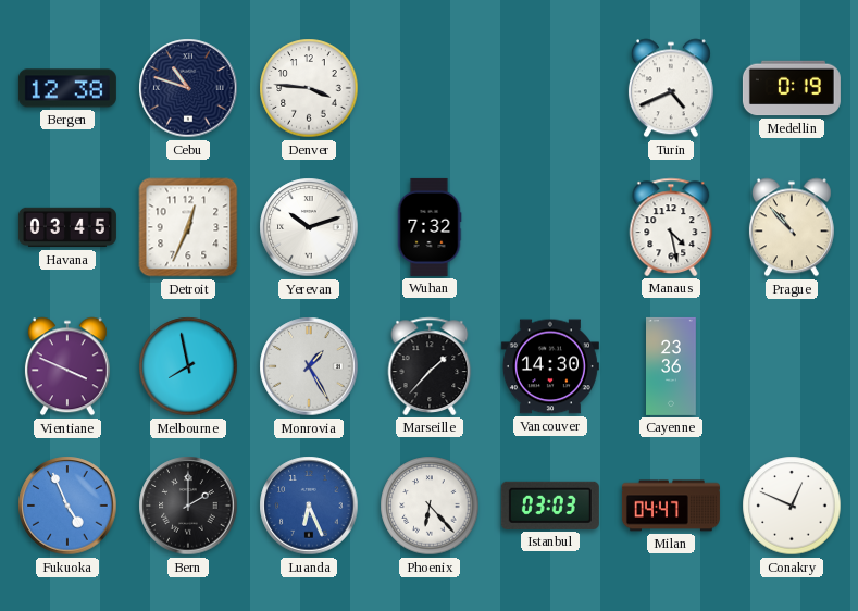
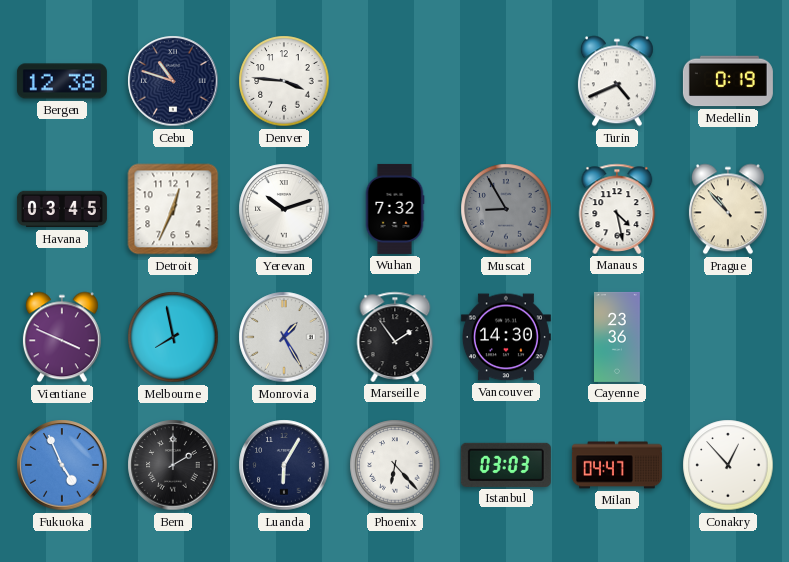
Muscat: none -> 8:55
Marseille: 1:37 -> 1:54
Luanda: 6:26 -> 6:05
Luanda dial: blue -> navy
Conakry: 12:49 -> 12:53
